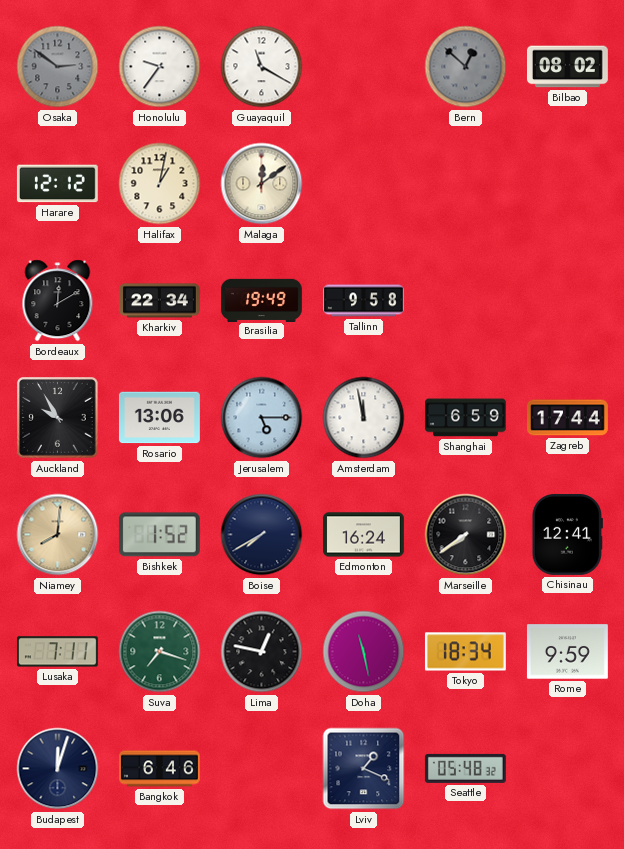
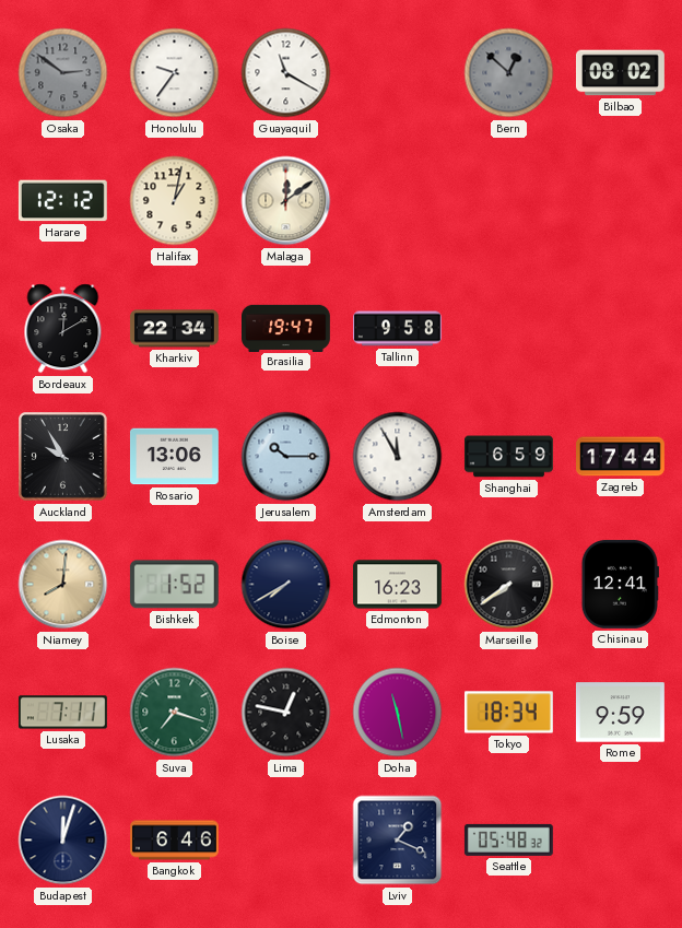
Brasilia: 19:49 -> 19:47
Jerusalem: 5:15 -> 10:15
Amsterdam: 11:58 -> 11:55
Edmonton: 16:24 -> 16:23
